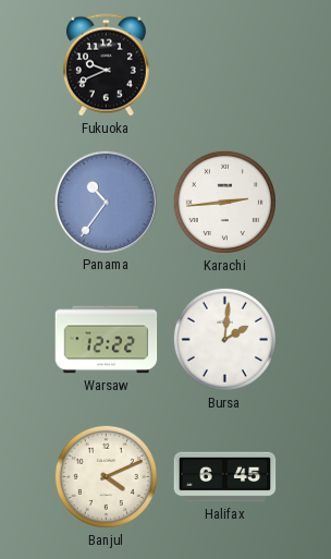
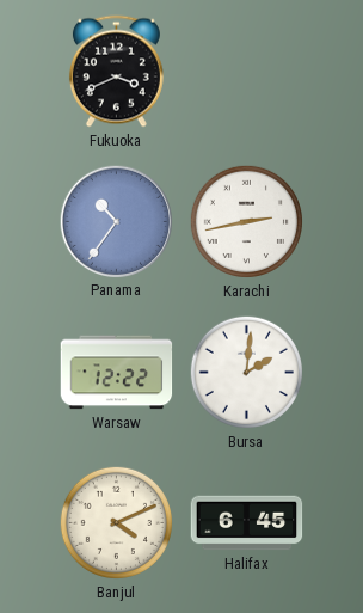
Fukuoka: 9:41 -> 3:41
Karachi: 2:44 -> 2:43
